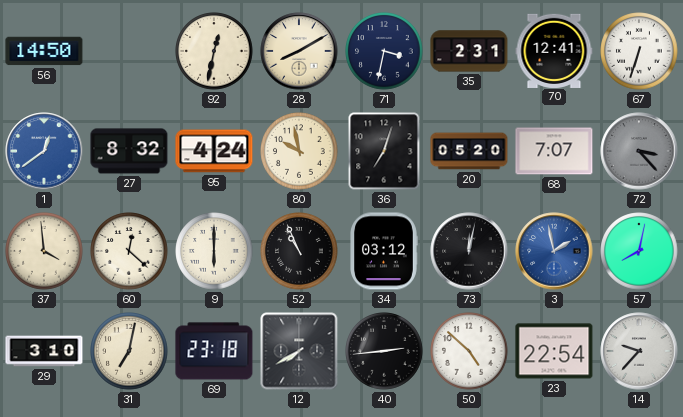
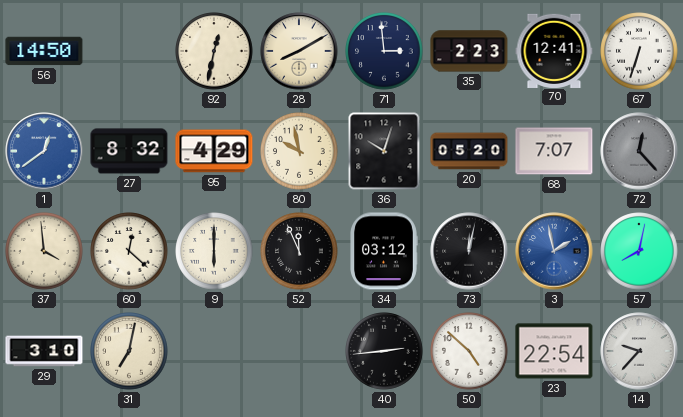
71: 3:32 -> 2:59
35: 2:31 -> 2:23
95: 4:24 -> 4:29
36: 7:03 -> 10:03
72: 3:23 -> 12:23
52: 10:56 -> 11:56
69: 23:18 -> none
12: 7:40 -> none
